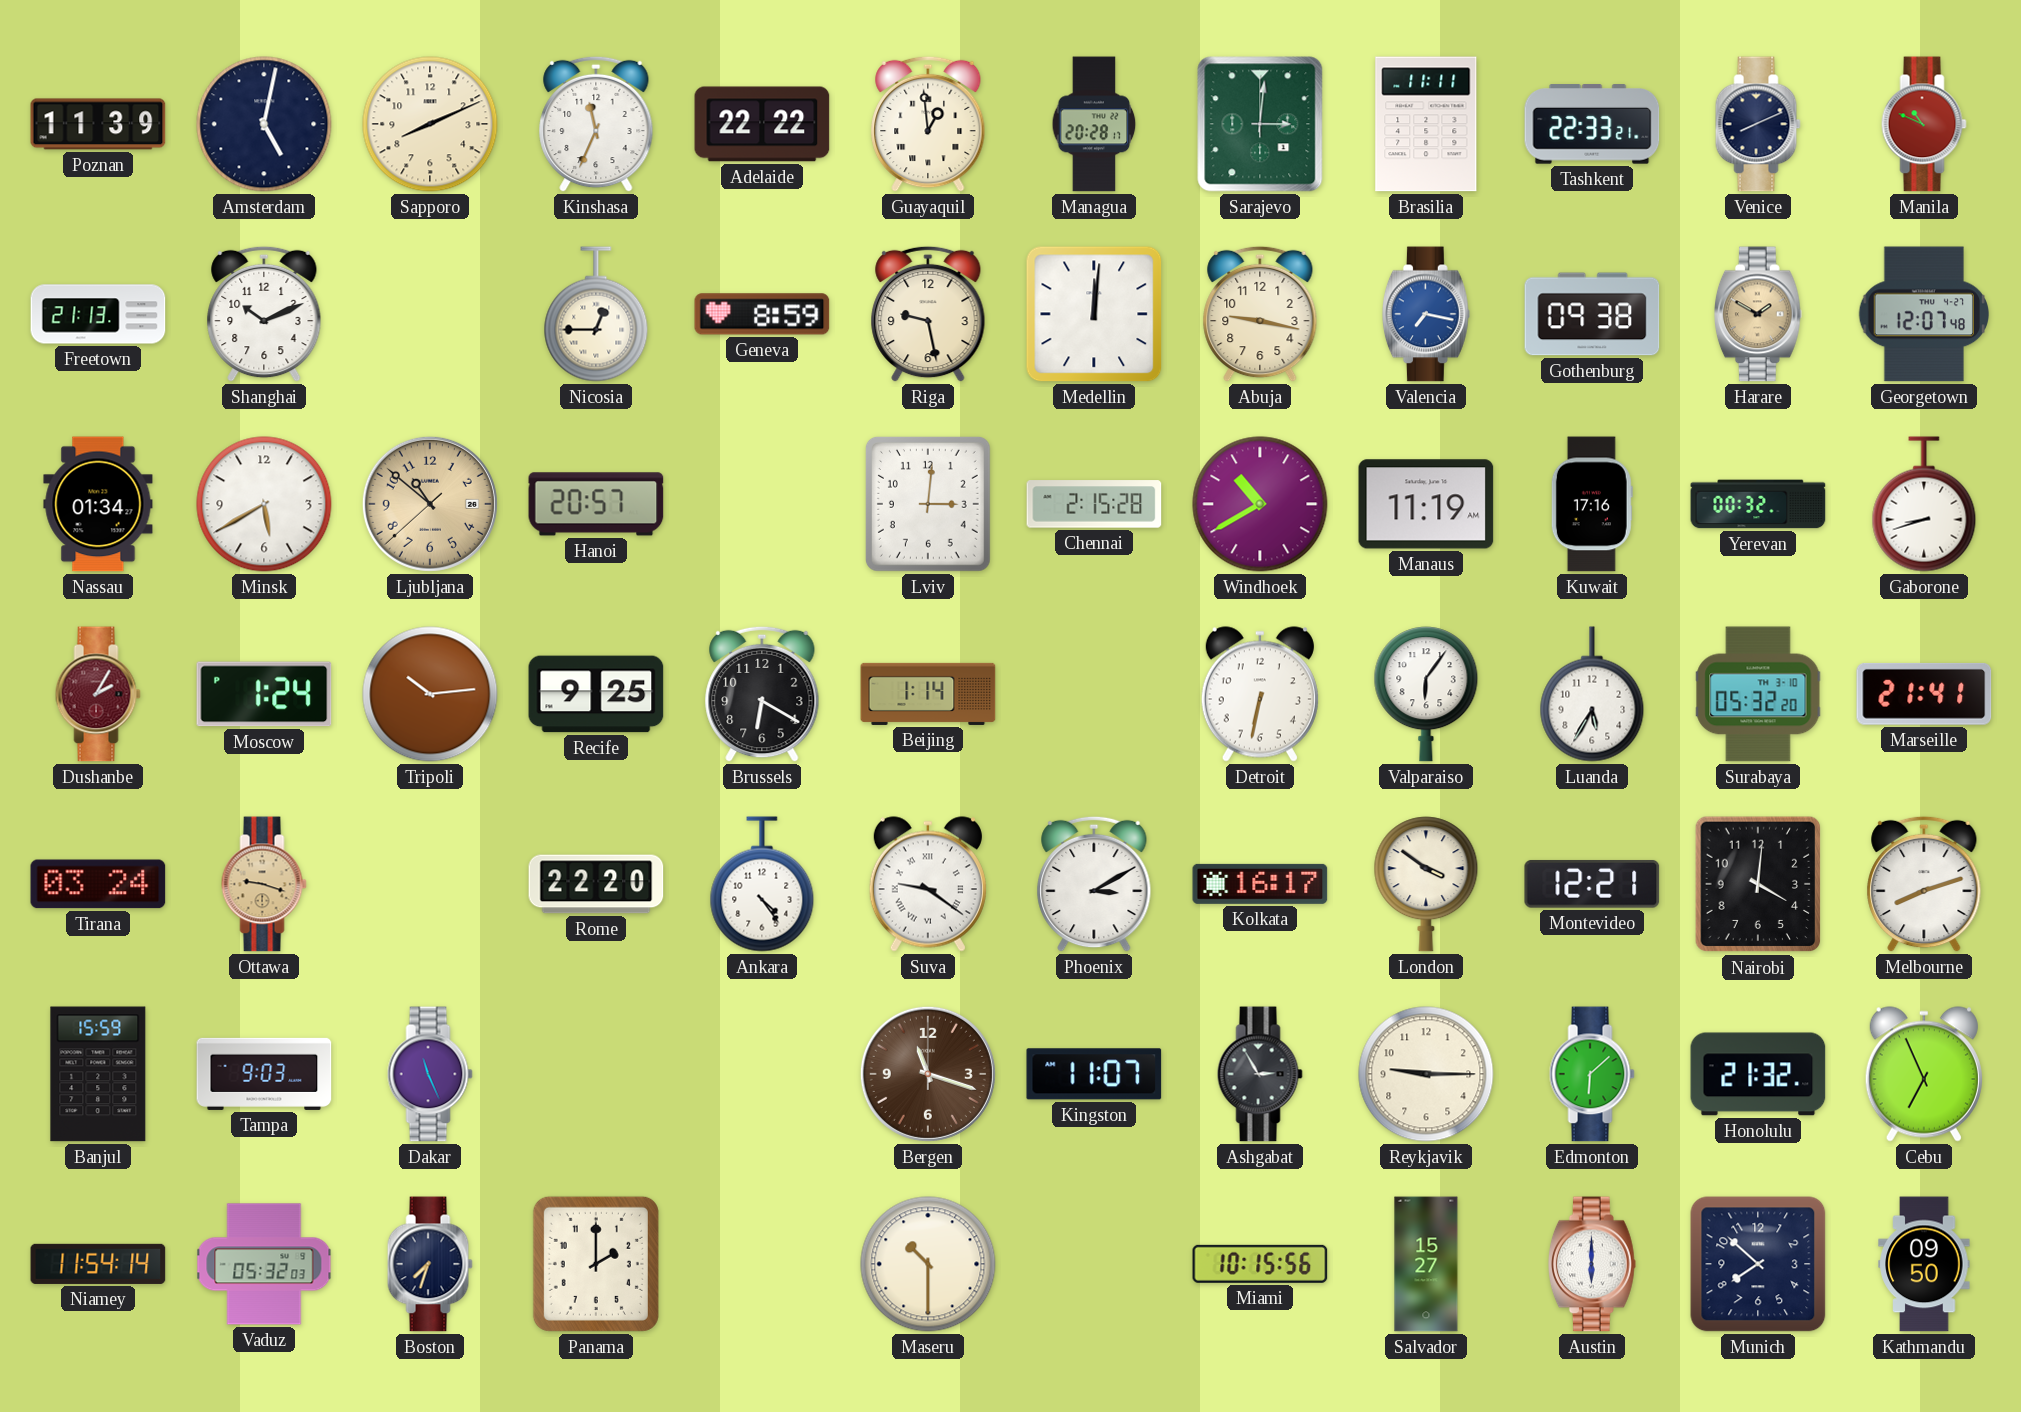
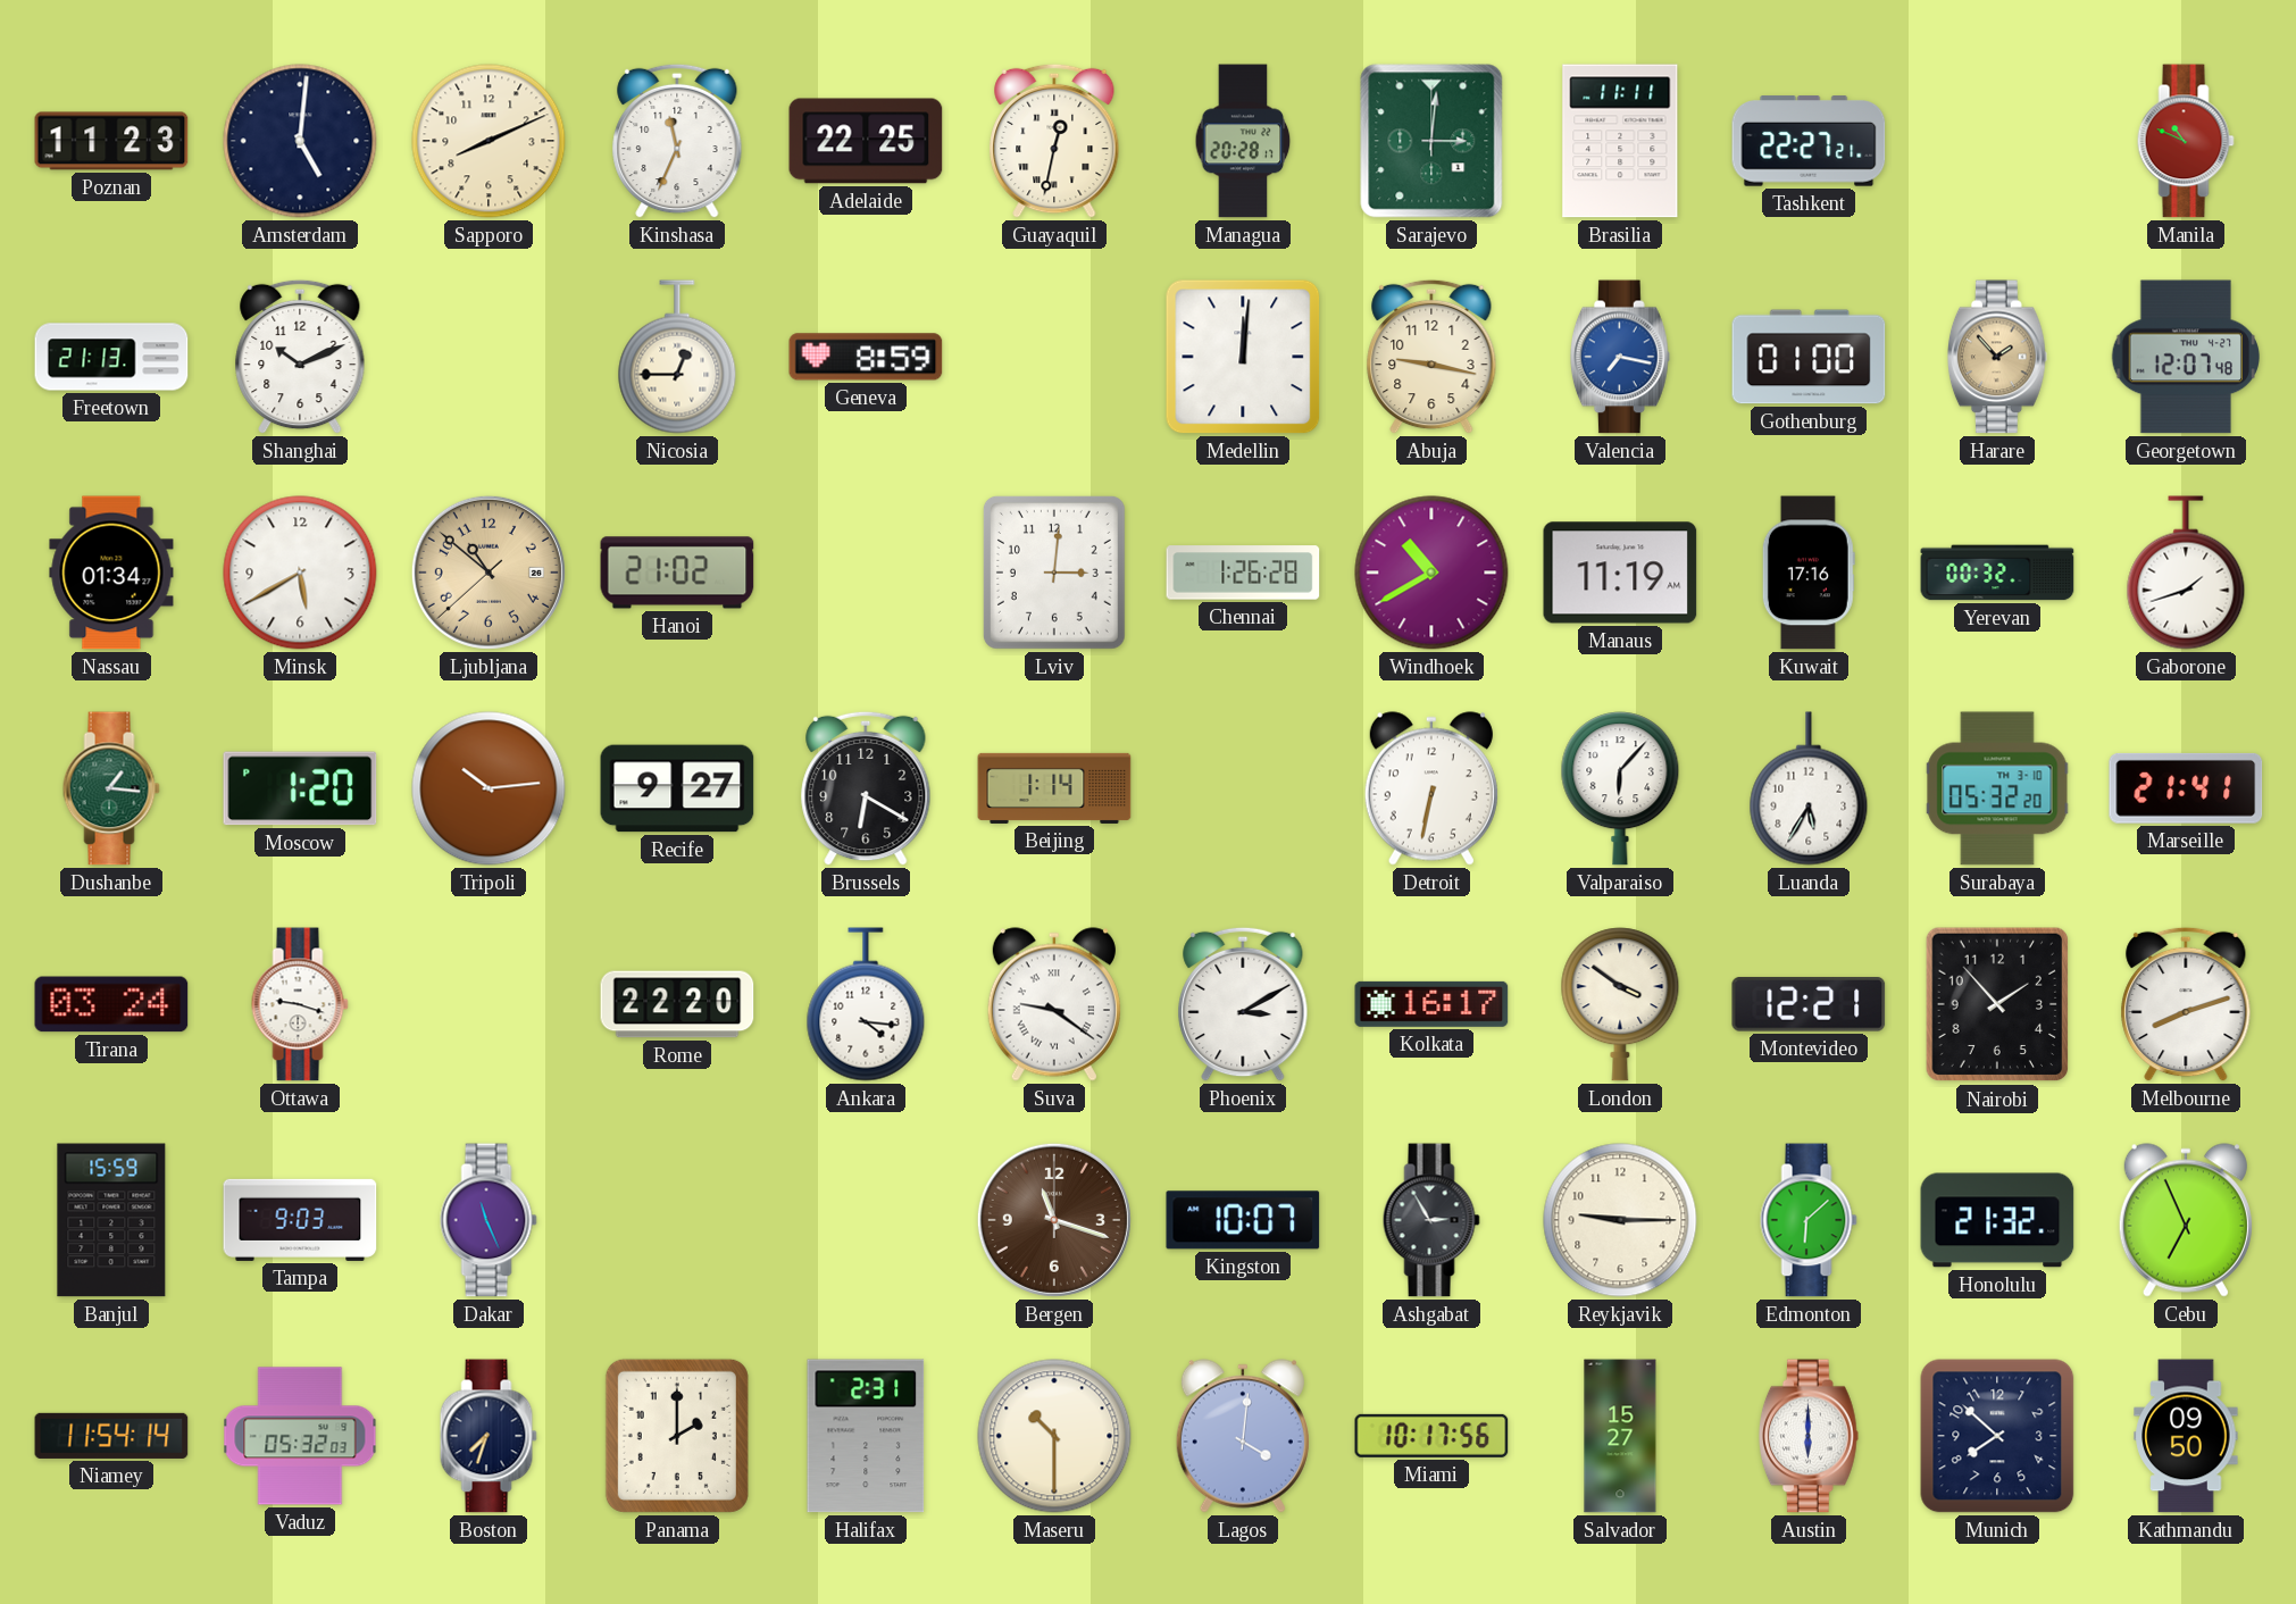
Poznan: 11:39 -> 11:23
Amsterdam: 5:02 -> 5:01
Adelaide: 22:22 -> 22:25
Guayaquil: 12:59 -> 12:32
Tashkent: 22:33 -> 22:27
Venice: 8:11 -> none
Riga: 9:28 -> none
Gothenburg: 09:38 -> 01:00
Harare: 1:50 -> 1:53
Hanoi: 20:57 -> 21:02
Chennai: 2:15 -> 1:26
Gaborone: 8:42 -> 1:42
Dushanbe: 2:05 -> 1:16
Dushanbe dial: burgundy -> green
Moscow: 1:24 -> 1:20
Recife: 9:25 -> 9:27
Valparaiso: 6:06 -> 6:07
Ottawa dial: champagne -> white
Ankara: 4:24 -> 4:16
Nairobi: 4:01 -> 1:53
Kingston: 11:07 -> 10:07
Halifax: none -> 2:31
Lagos: none -> 4:01
Miami: 10:15 -> 10:17
